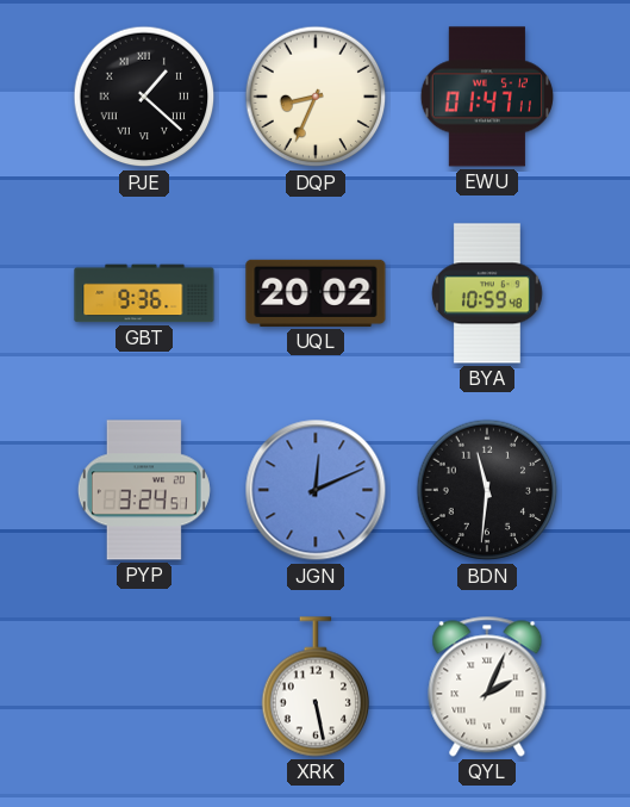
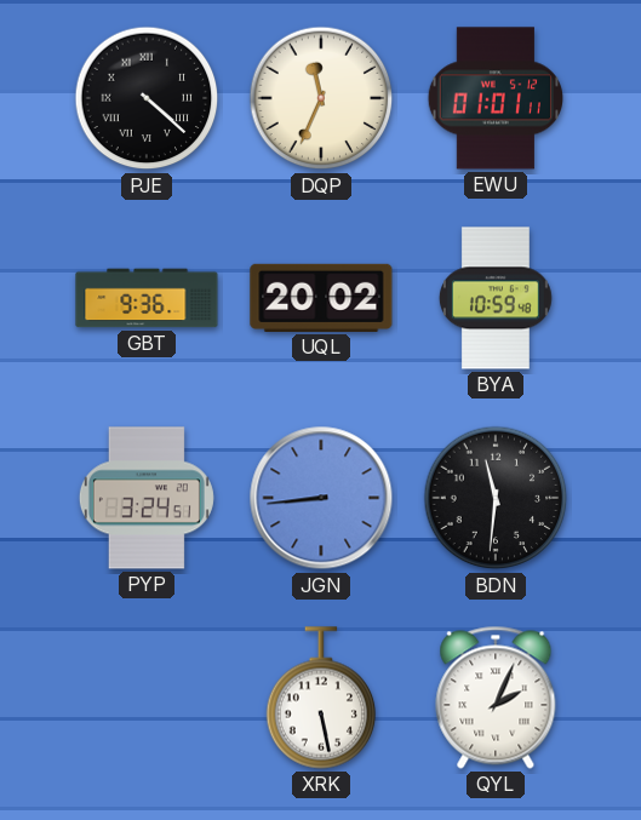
PJE: 1:22 -> 4:22
DQP: 8:34 -> 11:34
EWU: 01:47 -> 01:01
JGN: 12:11 -> 8:44
